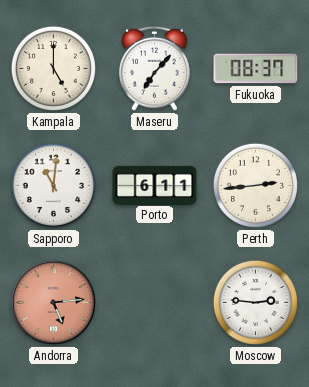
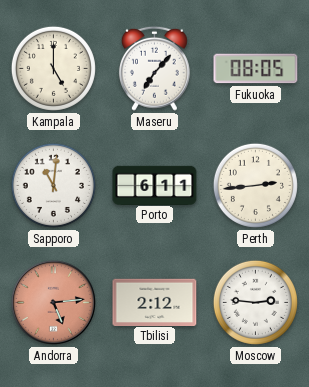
Fukuoka: 08:37 -> 08:05
Tbilisi: none -> 2:12
